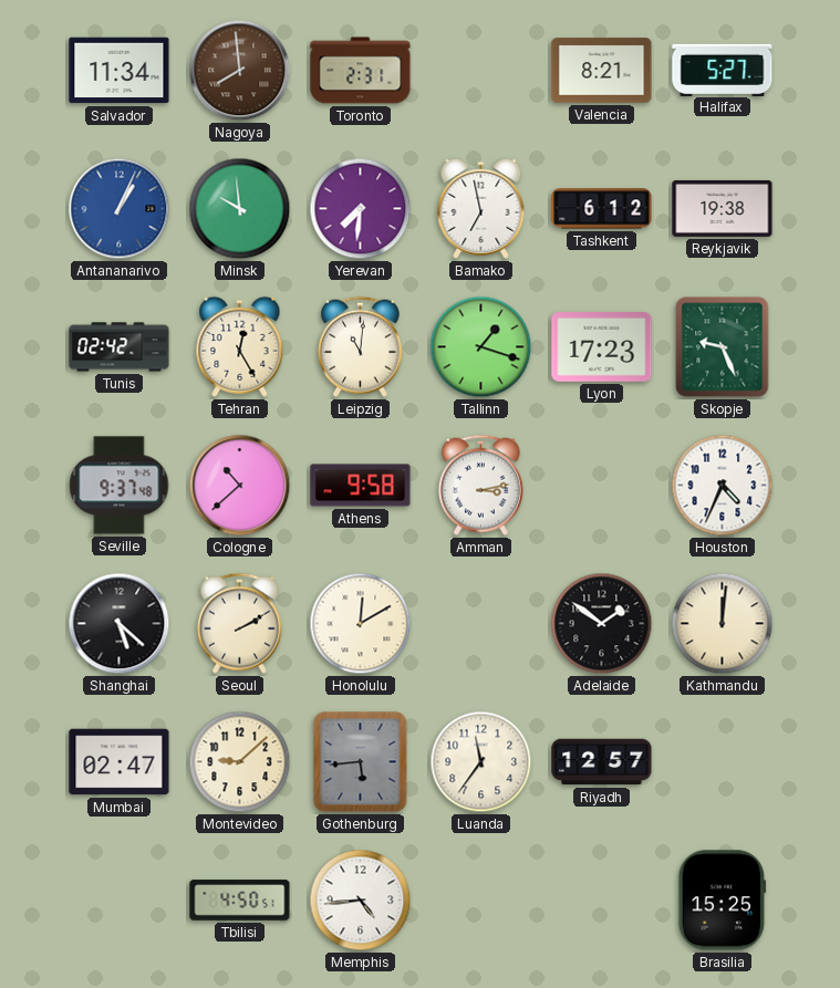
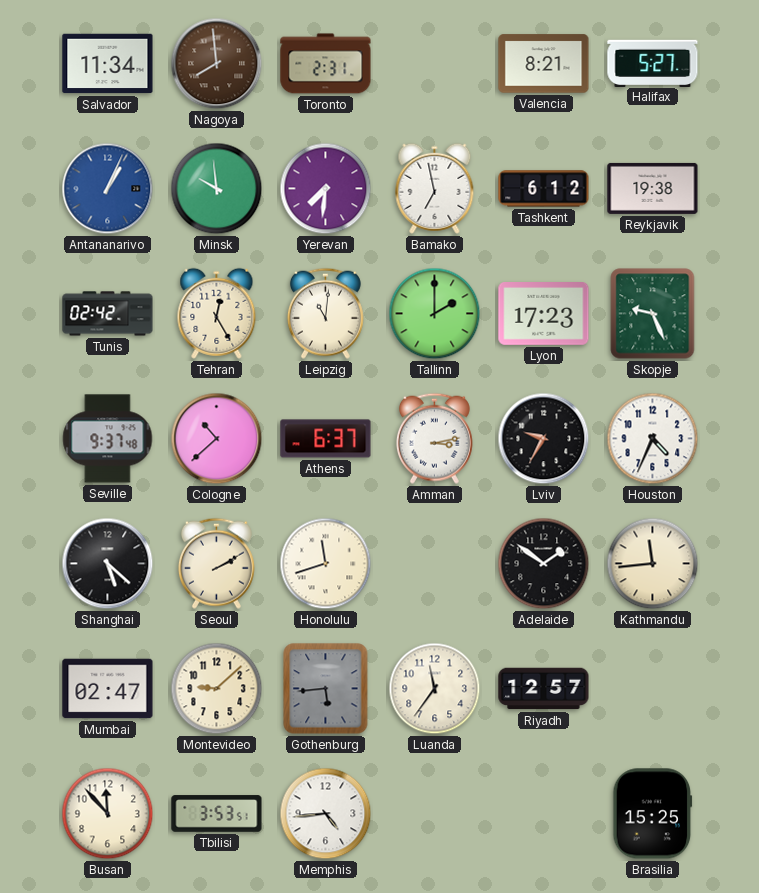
Tallinn: 1:18 -> 2:00
Athens: 9:58 -> 6:37
Lviv: none -> 9:35
Honolulu: 12:10 -> 11:42
Kathmandu: 12:01 -> 11:44
Busan: none -> 11:53
Tbilisi: 4:50 -> 3:53
